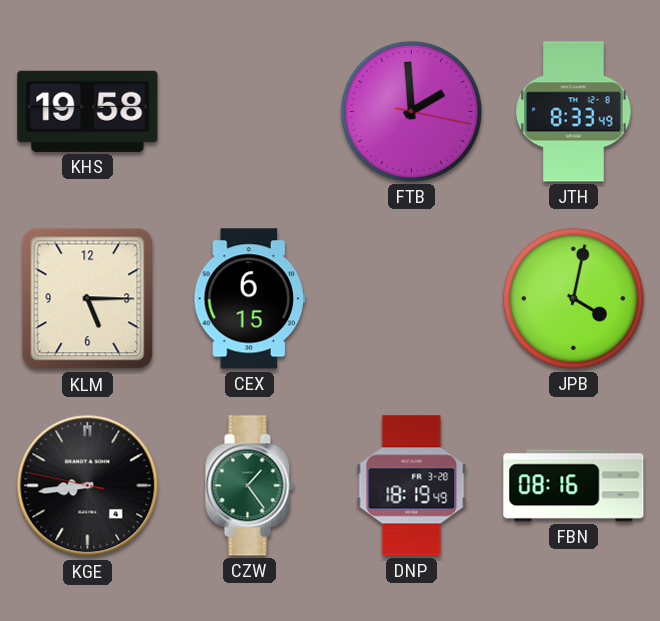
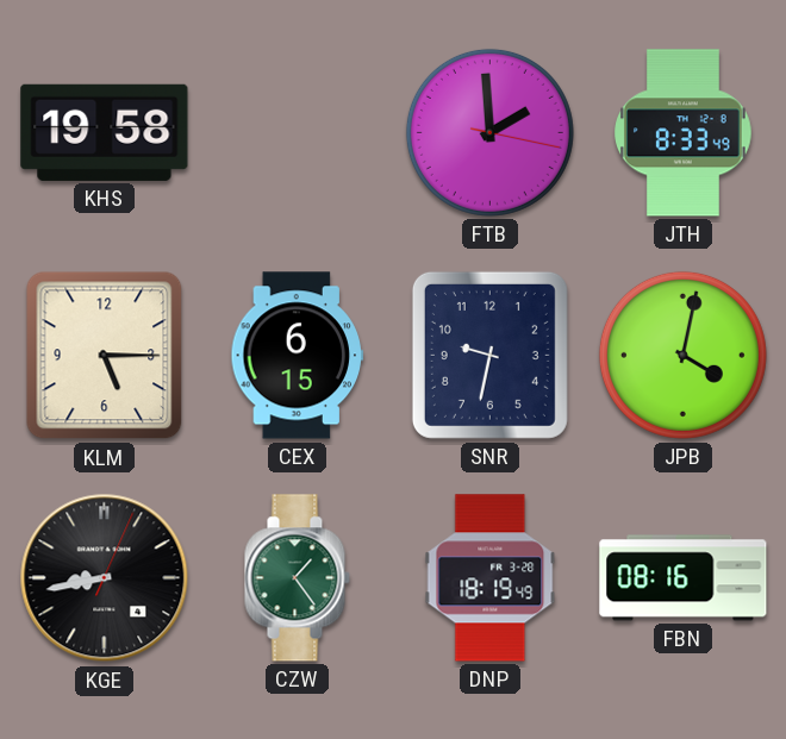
SNR: none -> 9:32
KGE: 8:43:47 -> 8:43:04
